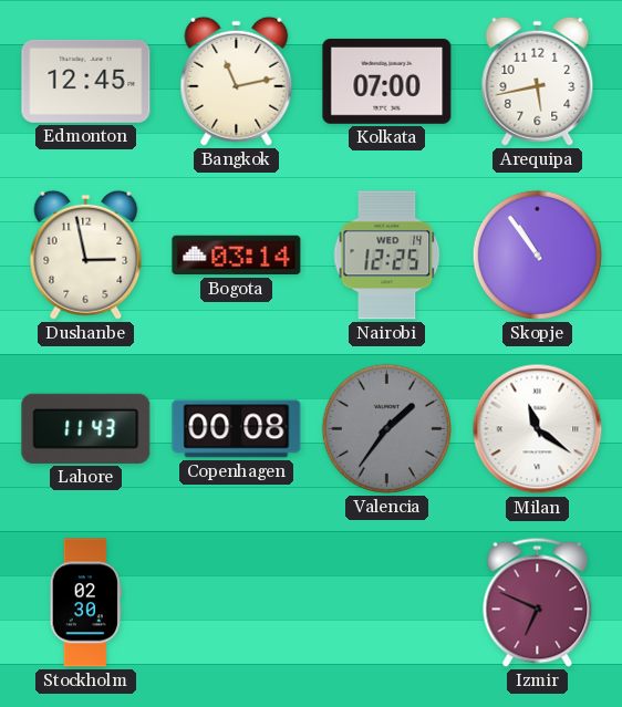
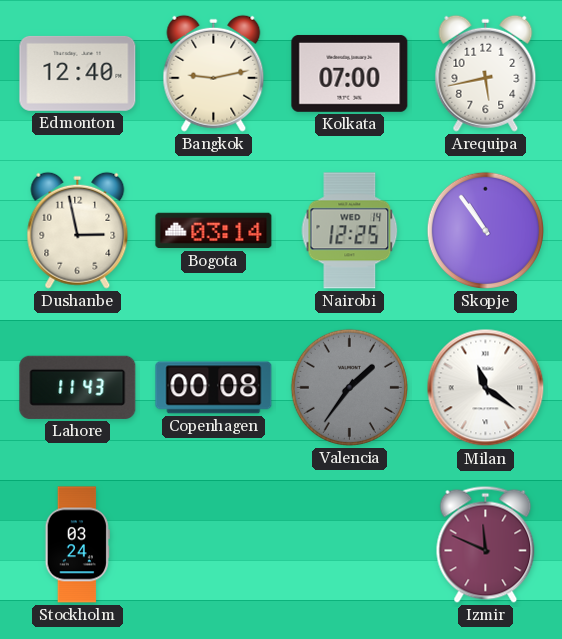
Edmonton: 12:45 -> 12:40
Bangkok: 11:13 -> 9:13
Stockholm: 02:30 -> 03:24
Izmir: 6:49 -> 11:49
